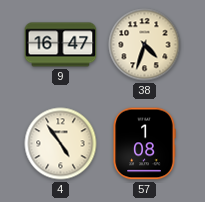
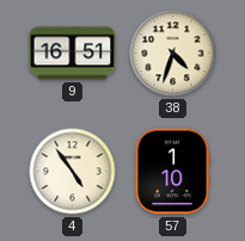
9: 16:47 -> 16:51
57: 1:08 -> 1:10
